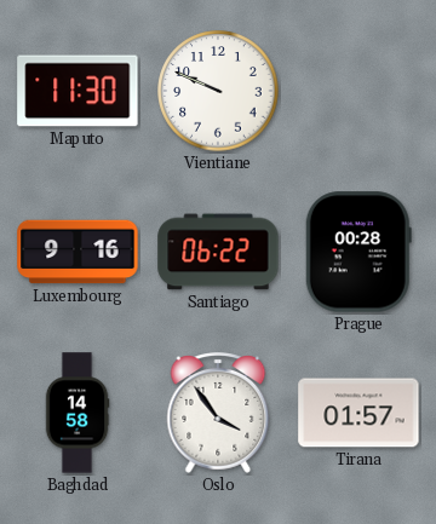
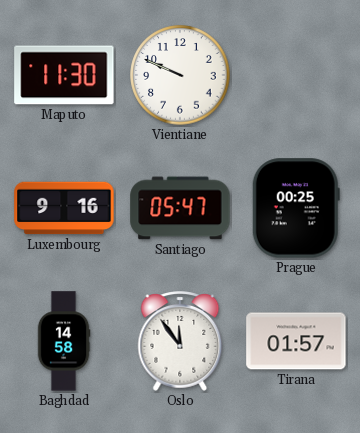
Santiago: 06:22 -> 05:47
Prague: 00:28 -> 00:25
Oslo: 3:54 -> 11:54
